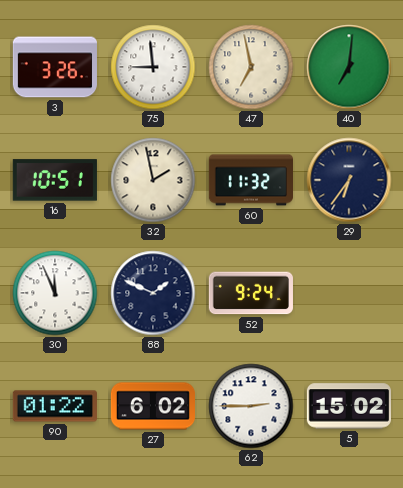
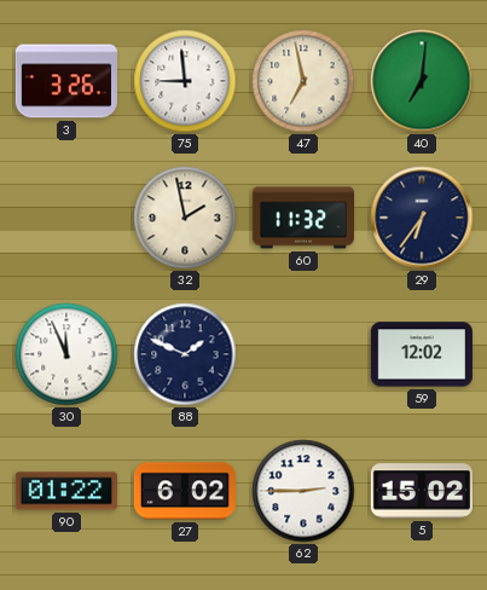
16: 10:51 -> none
52: 9:24 -> none
59: none -> 12:02
